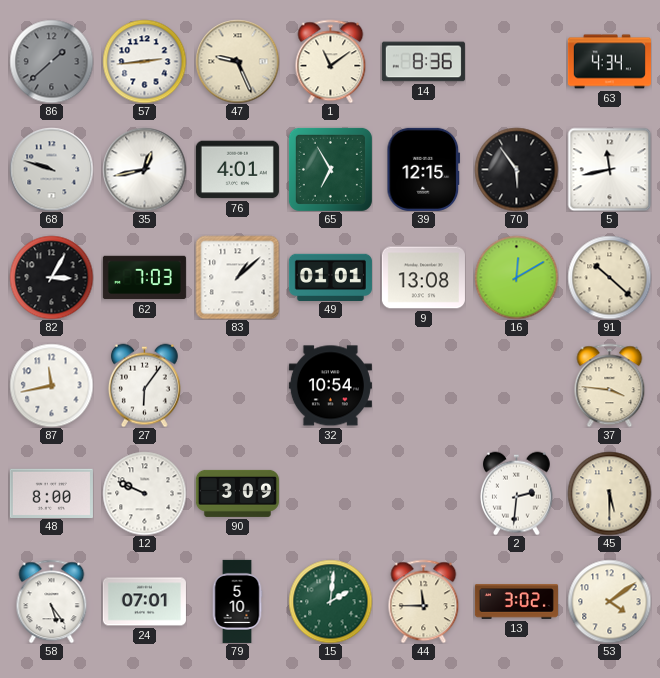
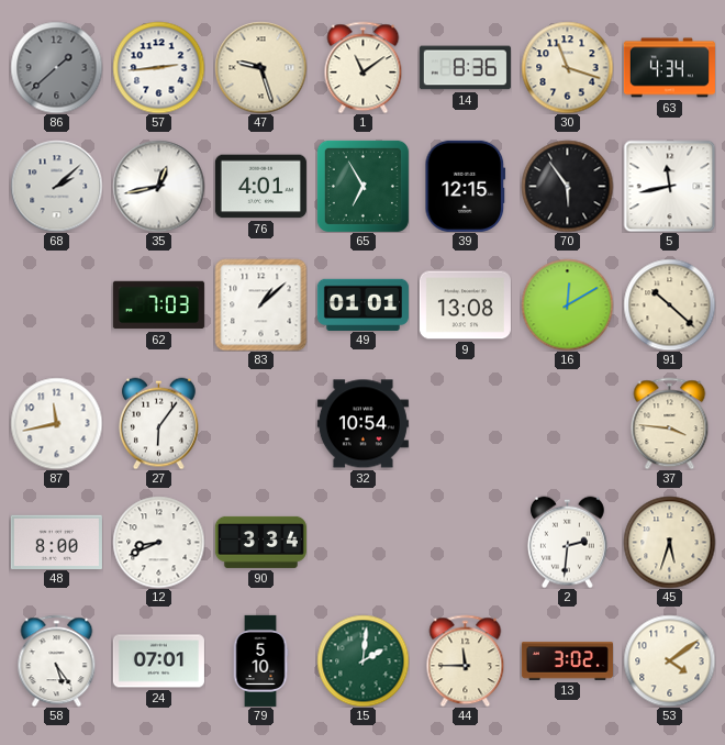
47: 9:26 -> 9:27
30: none -> 11:18
68: 9:48 -> 2:08
82: 3:05 -> none
12: 9:49 -> 8:41
90: 3:09 -> 3:34
45: 5:30 -> 5:33
